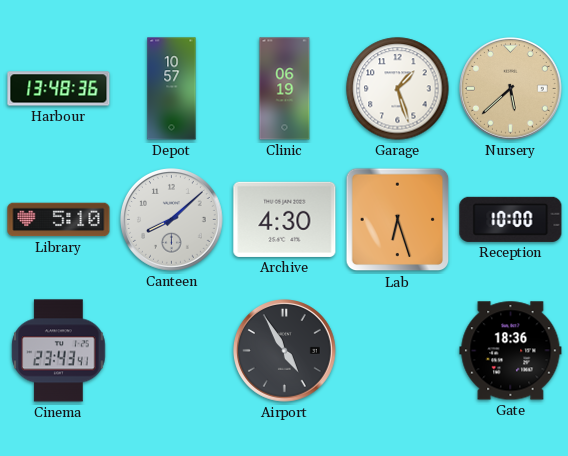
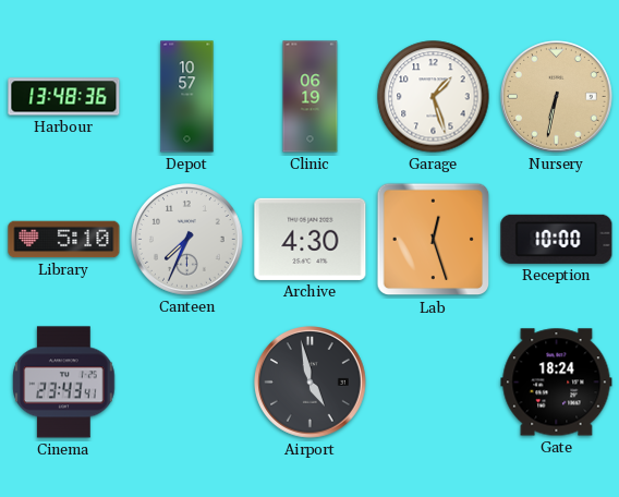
Nursery: 5:38 -> 6:32
Canteen: 8:08 -> 7:34
Lab: 6:27 -> 12:27
Airport: 4:55 -> 4:58
Gate: 18:36 -> 18:24
